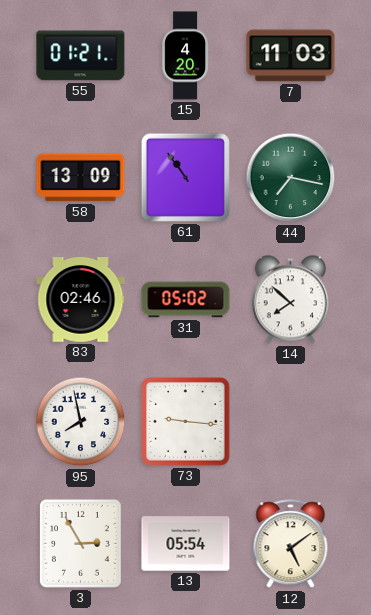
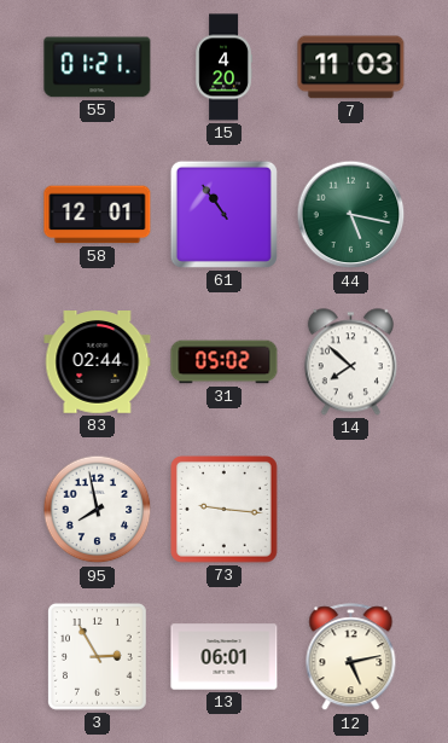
58: 13:09 -> 12:01
44: 7:17 -> 5:17
83: 02:46 -> 02:44
13: 05:54 -> 06:01
12: 5:09 -> 5:13
